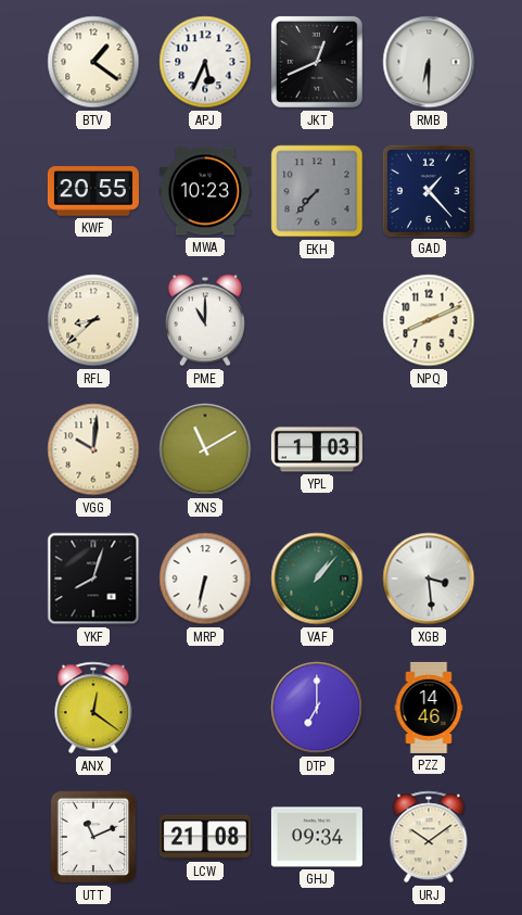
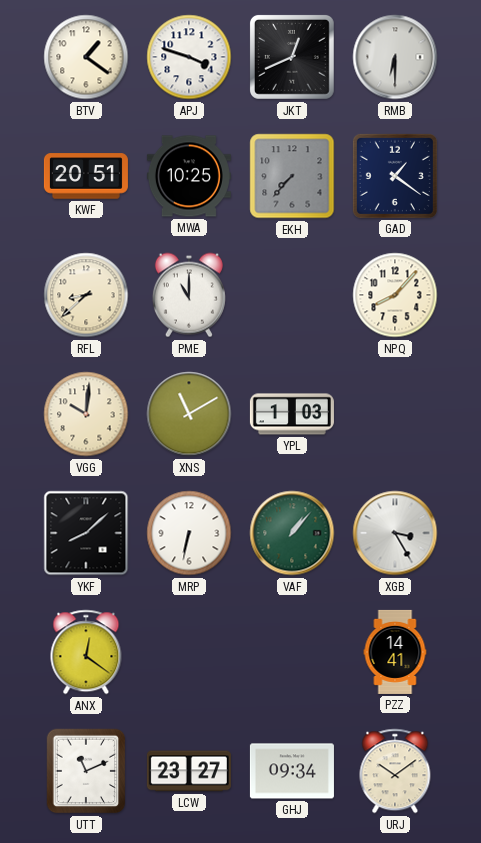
APJ: 5:34 -> 3:48
KWF: 20:55 -> 20:51
MWA: 10:23 -> 10:25
GAD: 1:23 -> 1:21
NPQ: 8:11 -> 8:07
YKF: 8:03 -> 8:08
XGB: 3:29 -> 3:25
DTP: 7:00 -> none
PZZ: 14:46 -> 14:41
LCW: 21:08 -> 23:27
